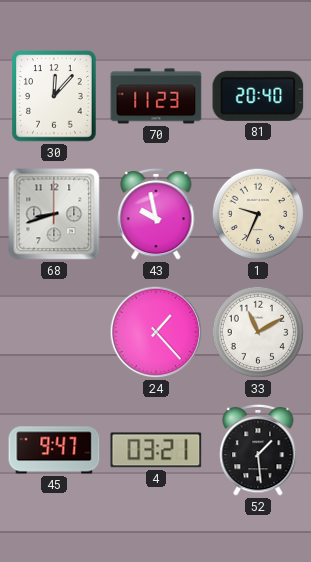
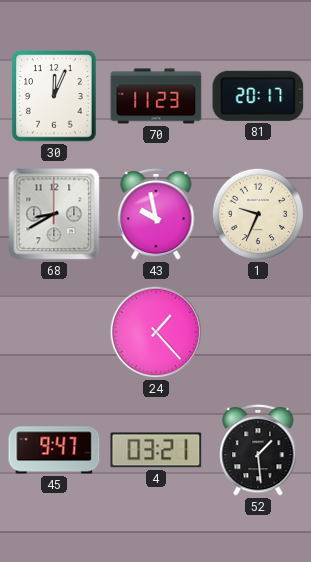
30: 12:07 -> 12:04
81: 20:40 -> 20:17
68: 8:42 -> 8:40
33: 11:10 -> none
